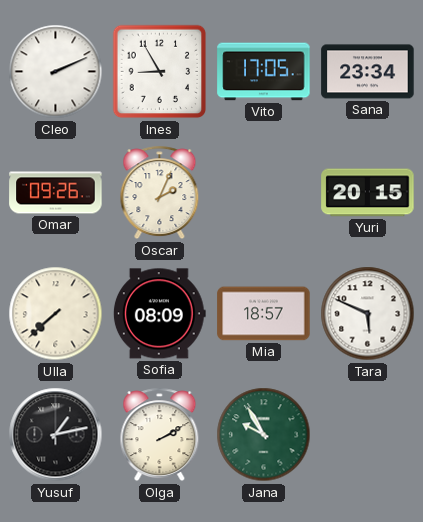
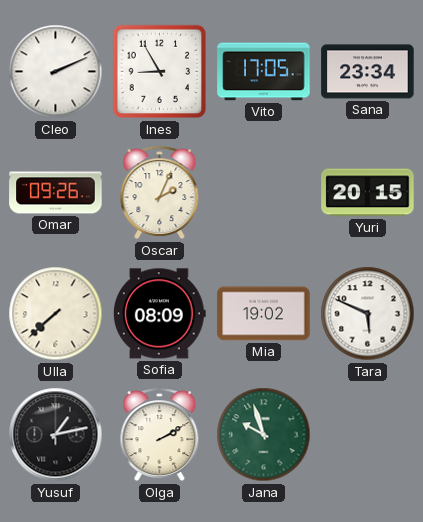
Mia: 18:57 -> 19:02
Jana: 9:55 -> 9:57
